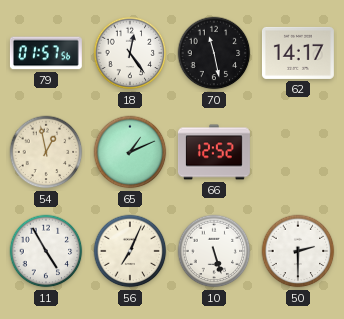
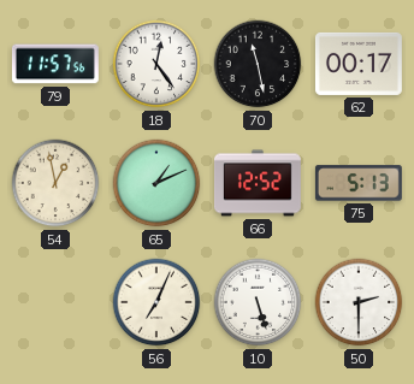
79: 01:57 -> 11:57
62: 14:17 -> 00:17
75: none -> 5:13
11: 4:55 -> none
